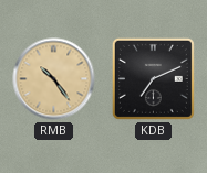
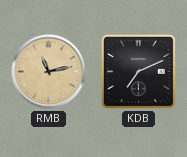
RMB: 10:24 -> 11:13
